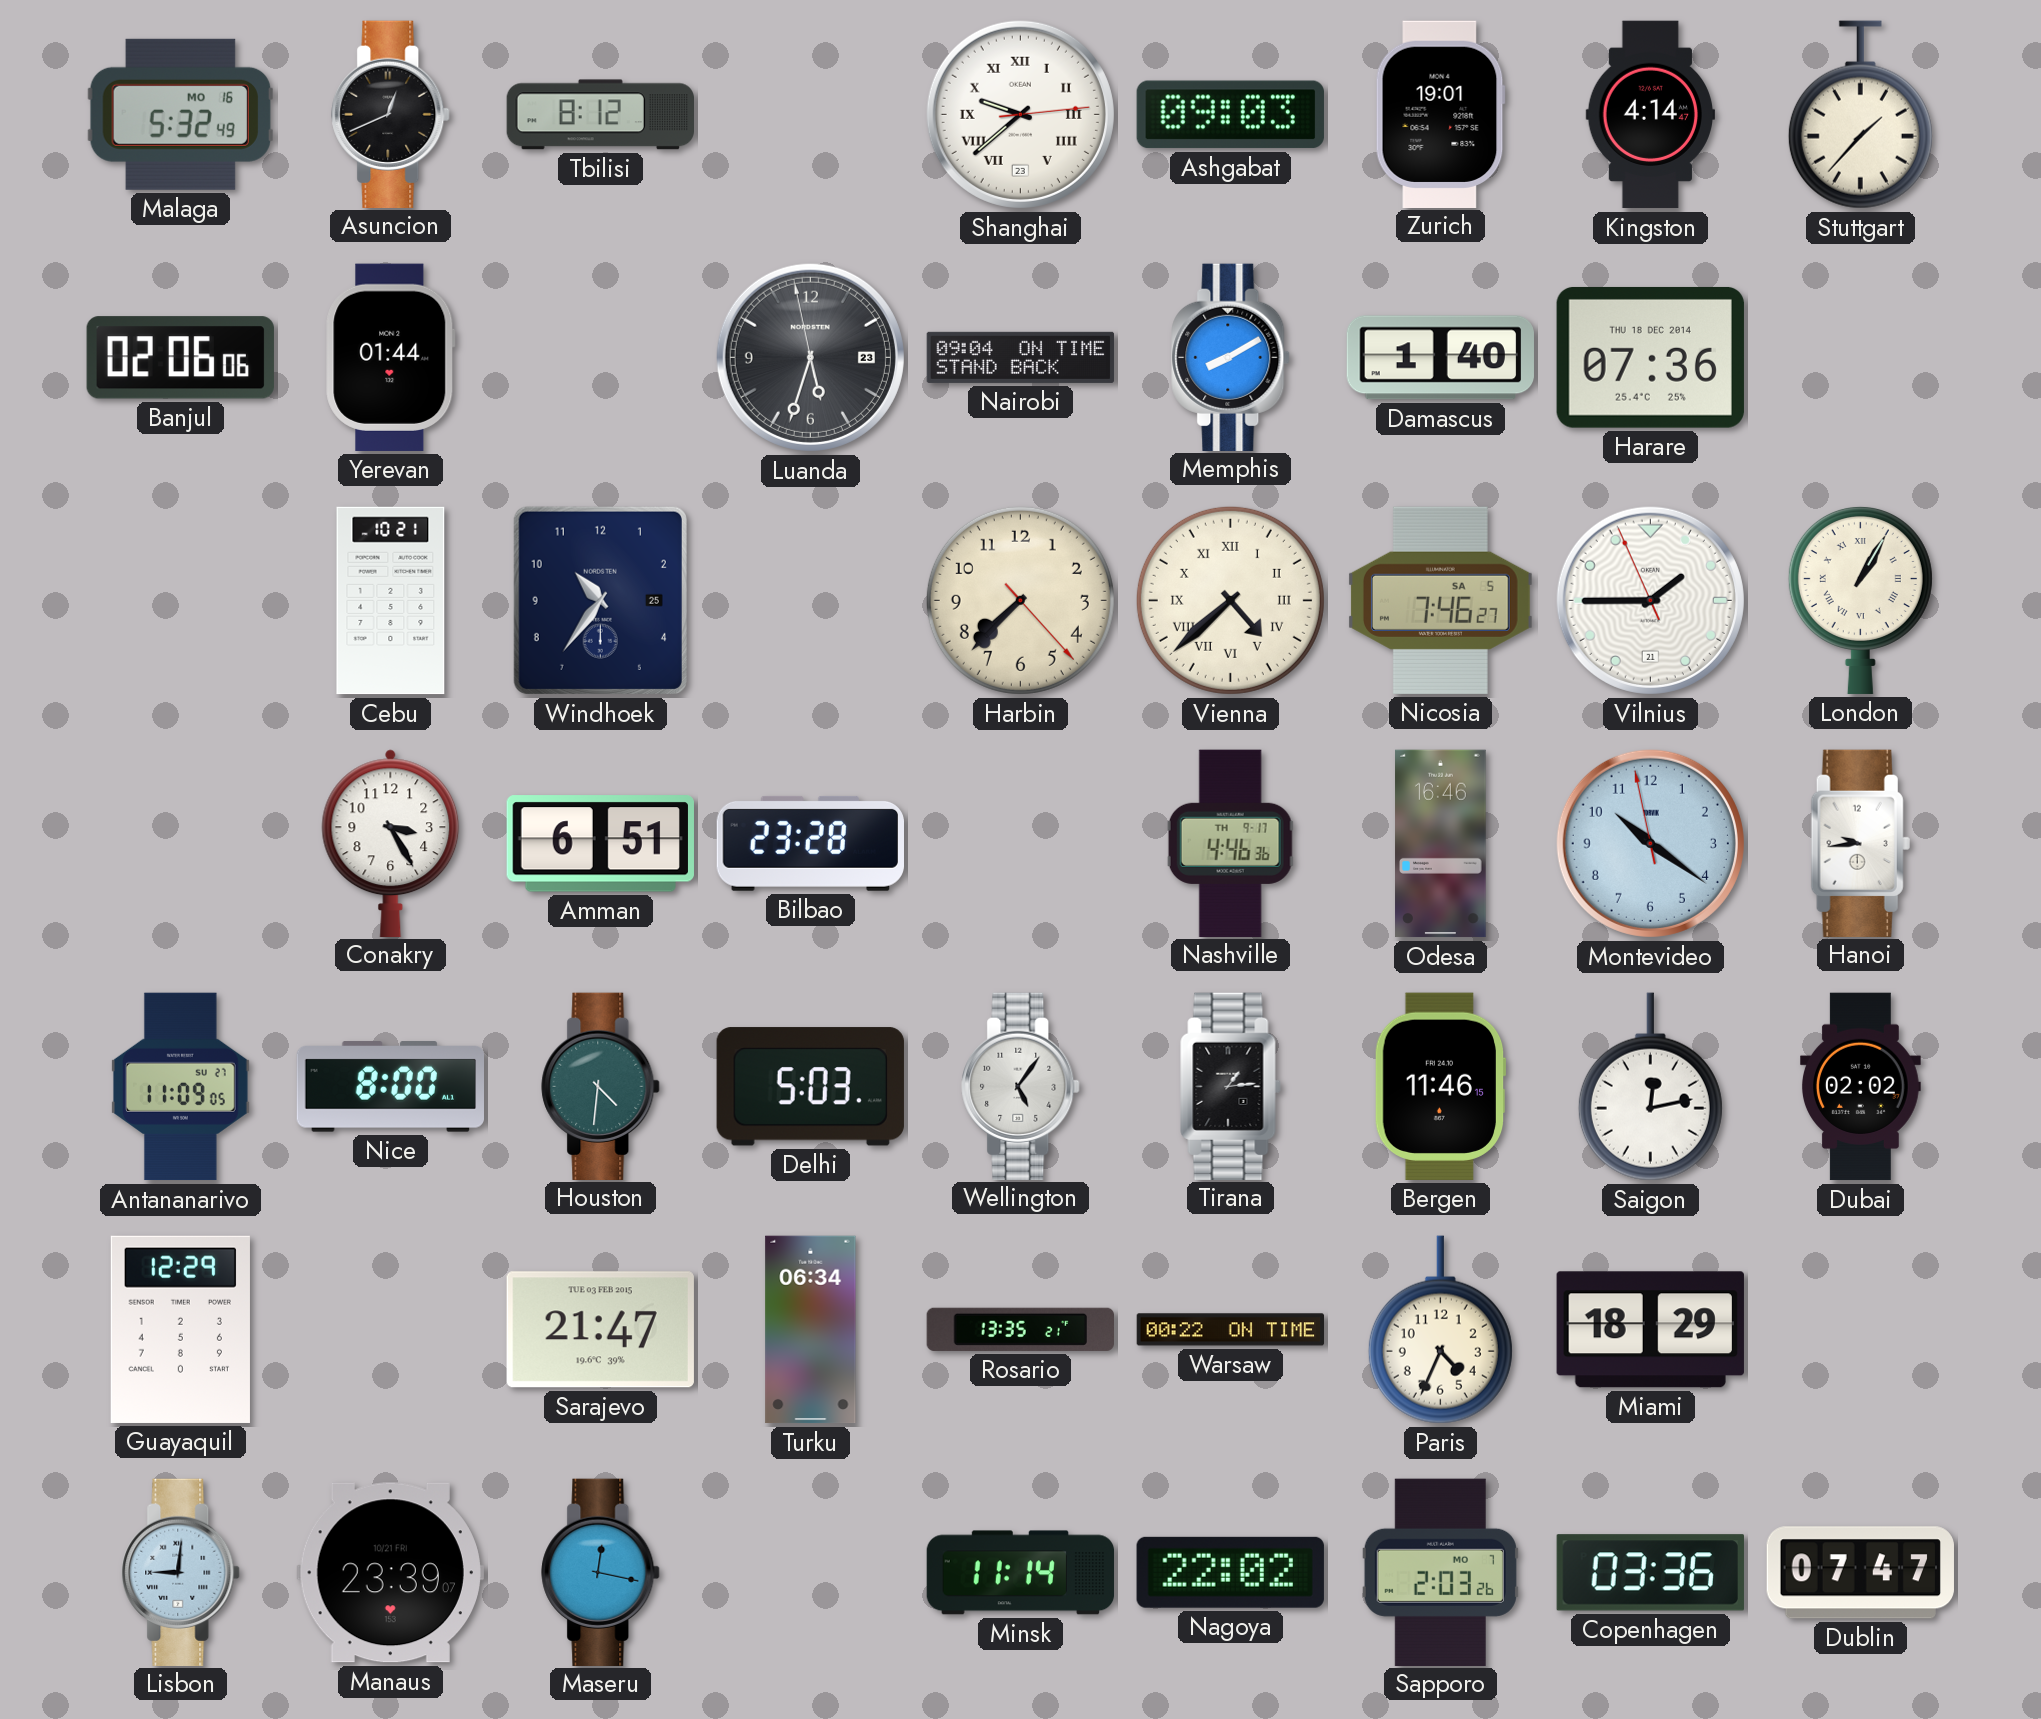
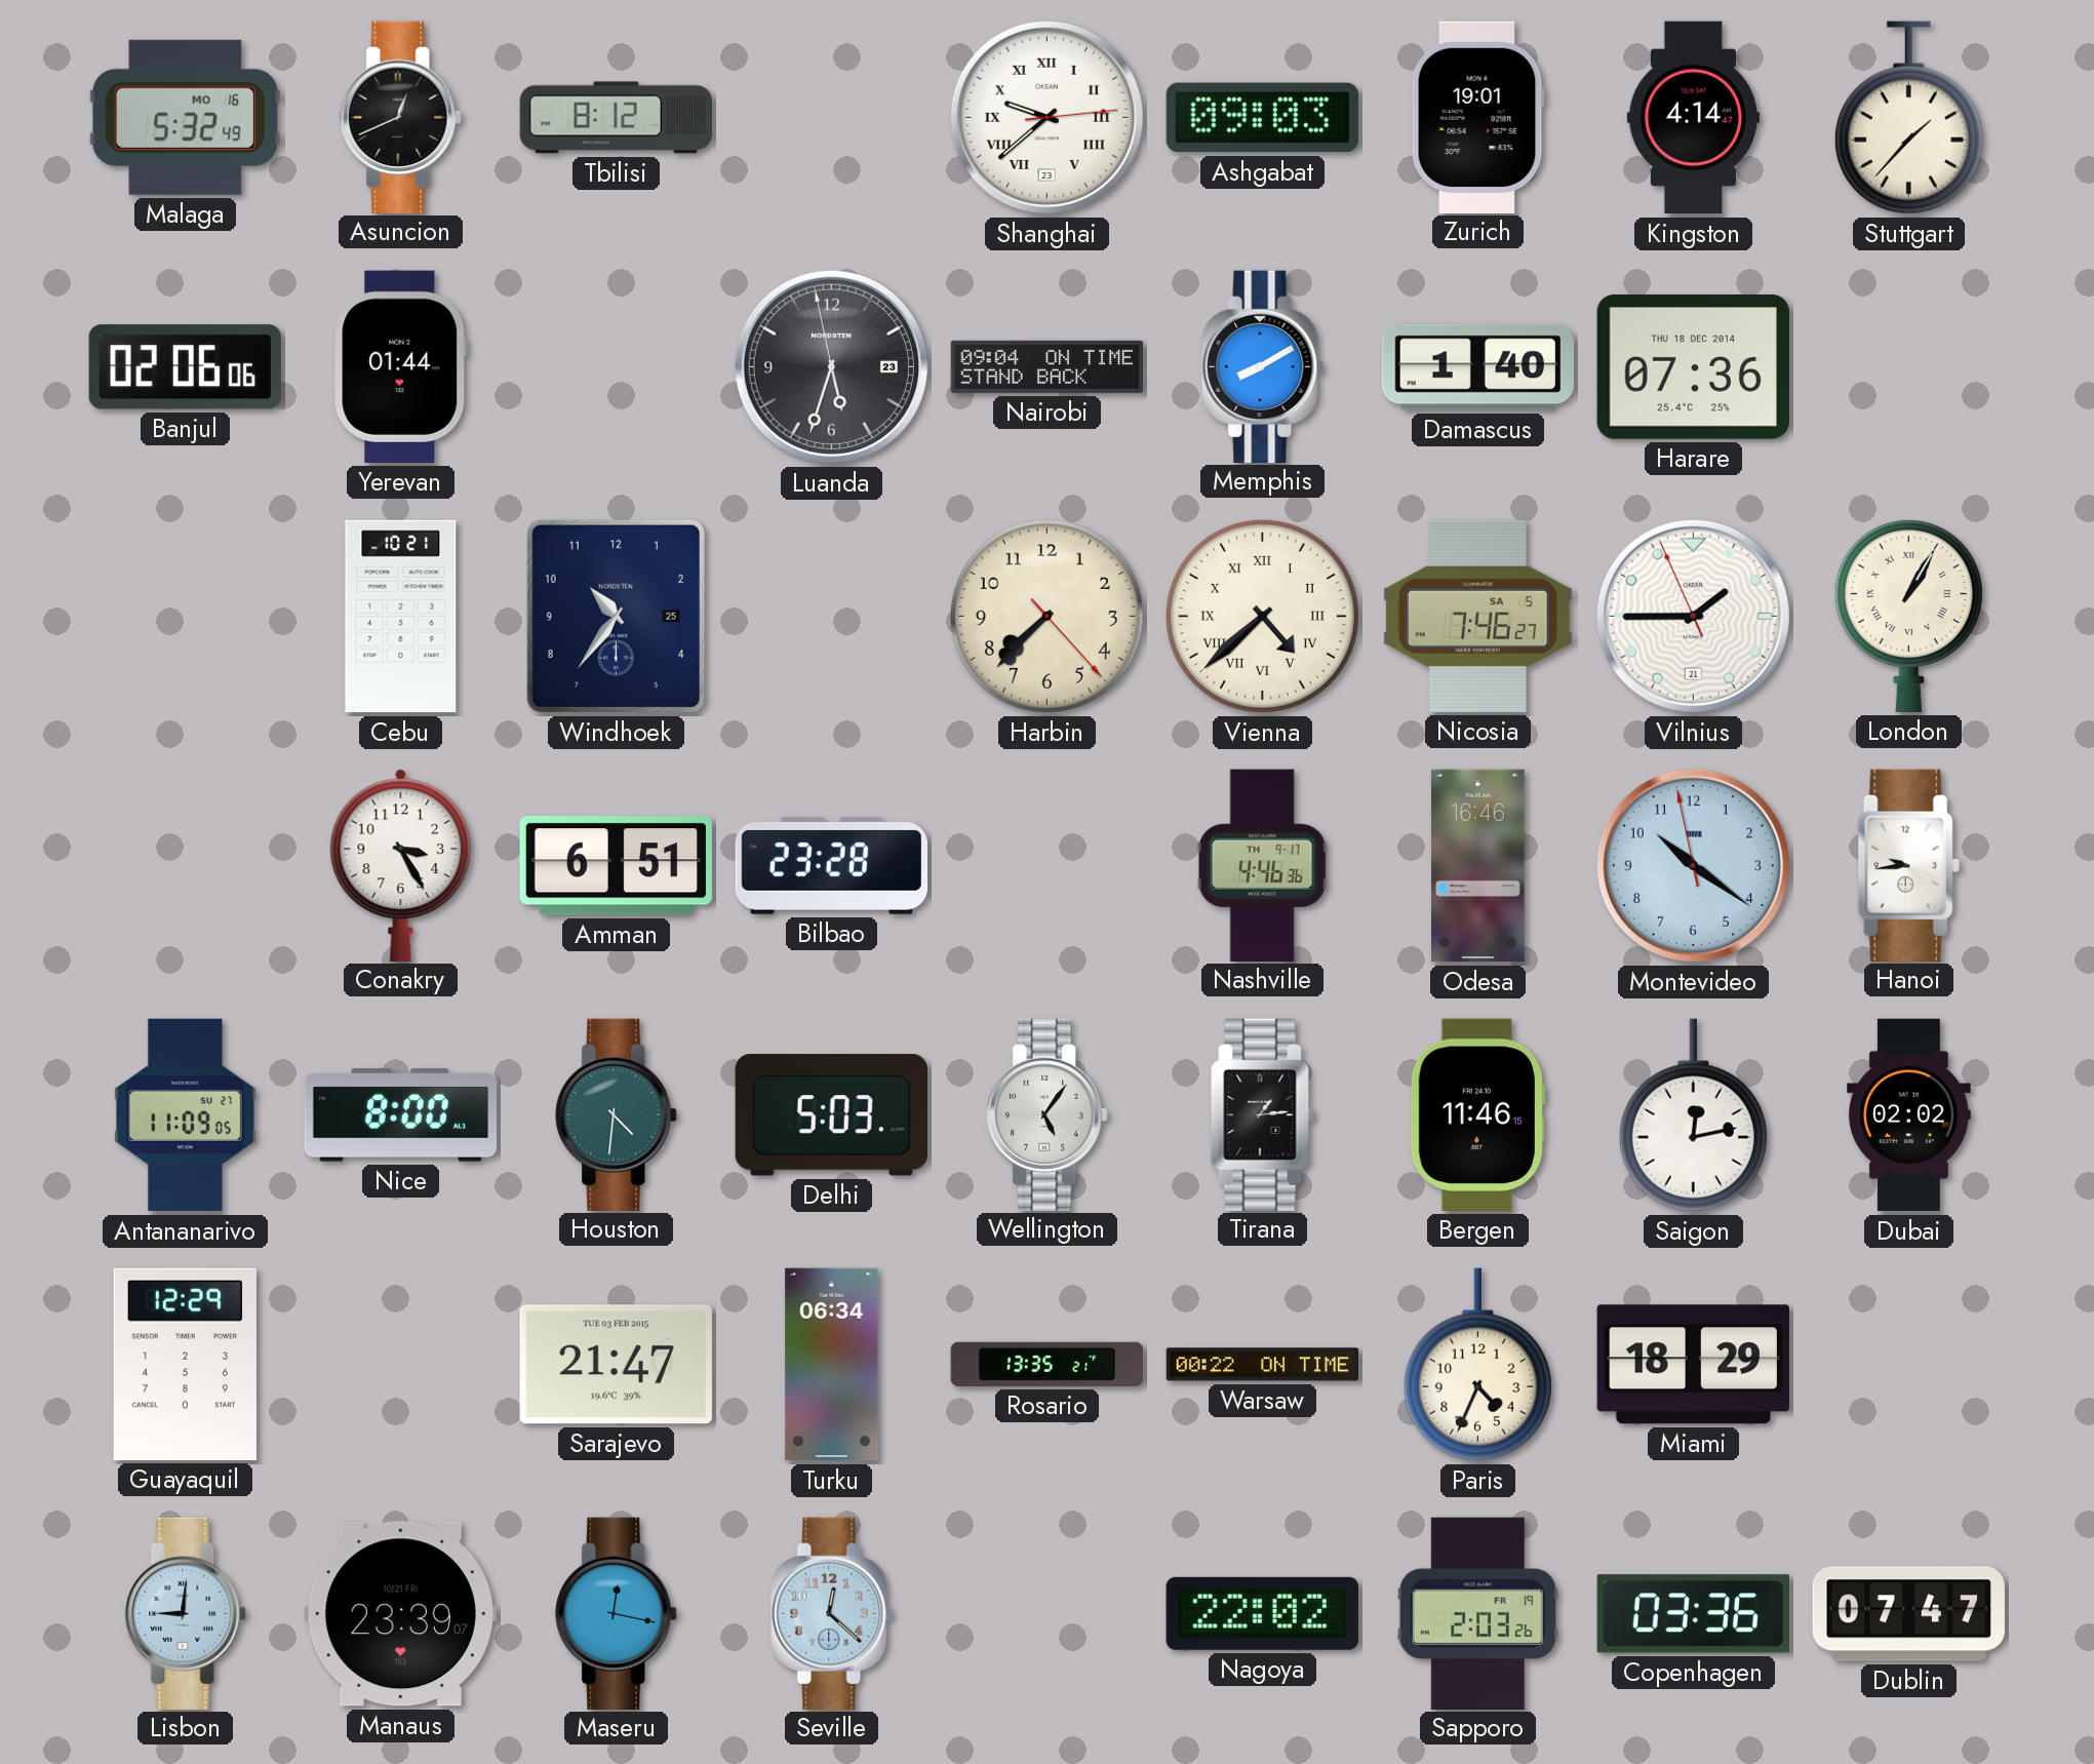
Seville: none -> 12:22
Minsk: 11:14 -> none
Sapporo date: MO 7 -> FR 19
